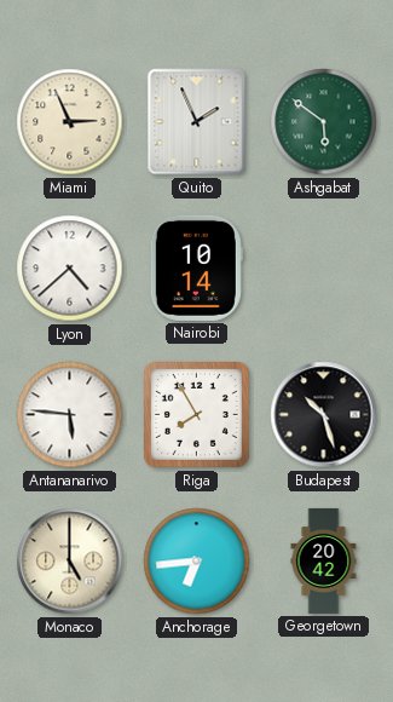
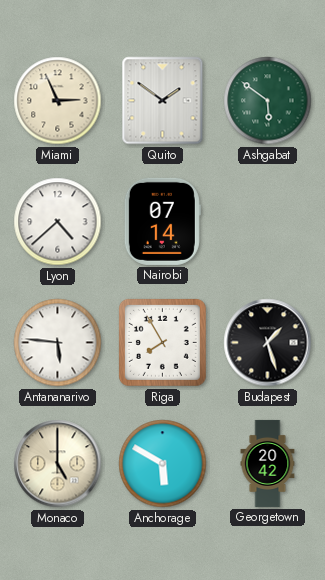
Quito: 1:56 -> 1:51
Nairobi: 10:14 -> 07:14
Budapest: 10:27 -> 1:27
Anchorage: 6:44 -> 5:50
